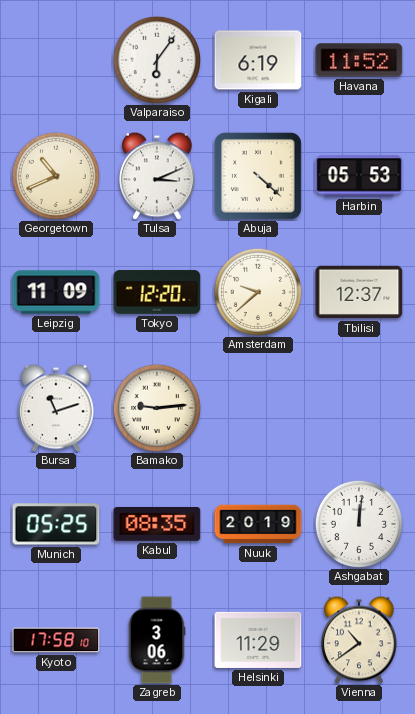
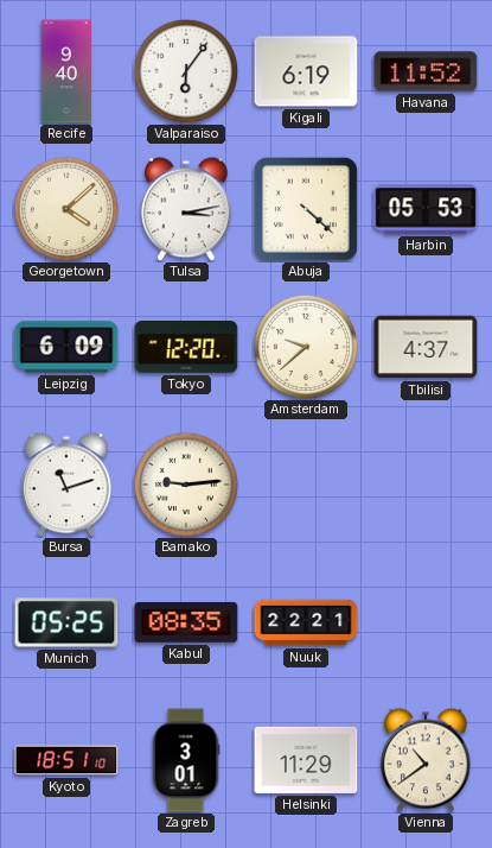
Recife: none -> 9:40
Georgetown: 10:41 -> 4:08
Tulsa: 3:11 -> 3:13
Leipzig: 11:09 -> 6:09
Tbilisi: 12:37 -> 4:37
Nuuk: 20:19 -> 22:21
Ashgabat: 12:01 -> none
Kyoto: 17:58 -> 18:51
Zagreb: 3:06 -> 3:01
